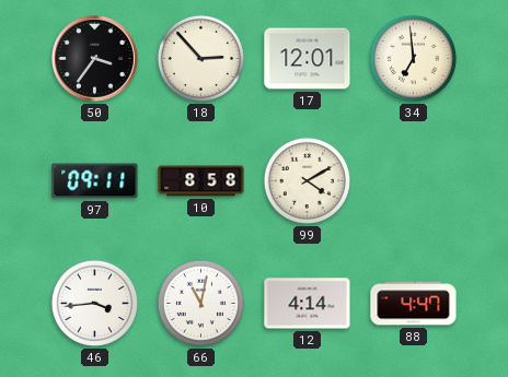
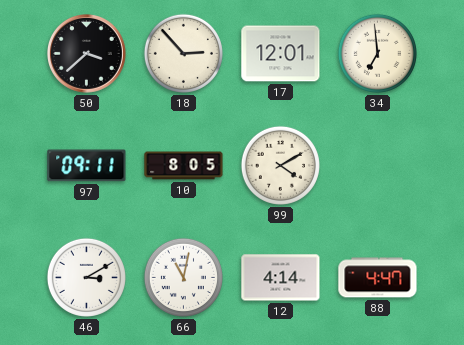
50: 3:36 -> 3:38
10: 8:58 -> 8:05
46: 3:44 -> 3:10
